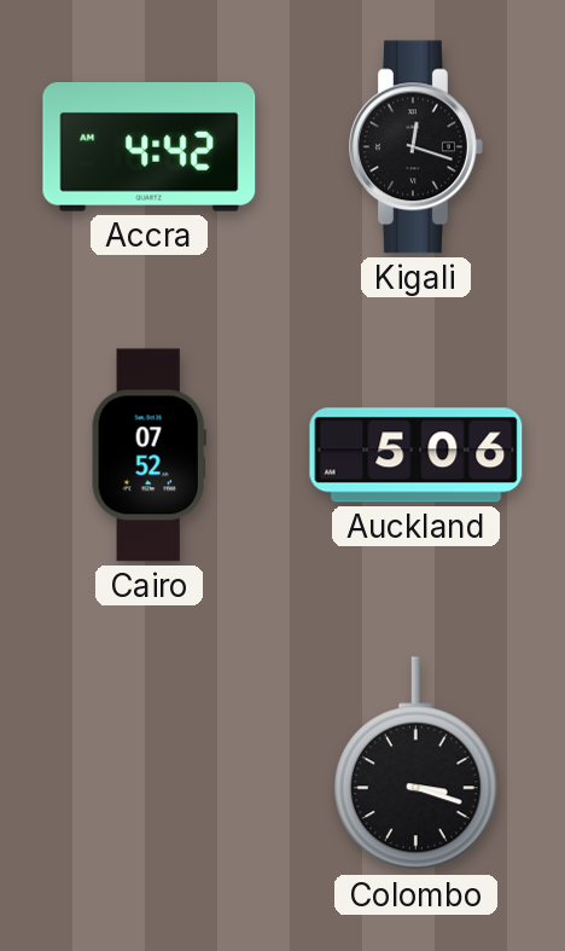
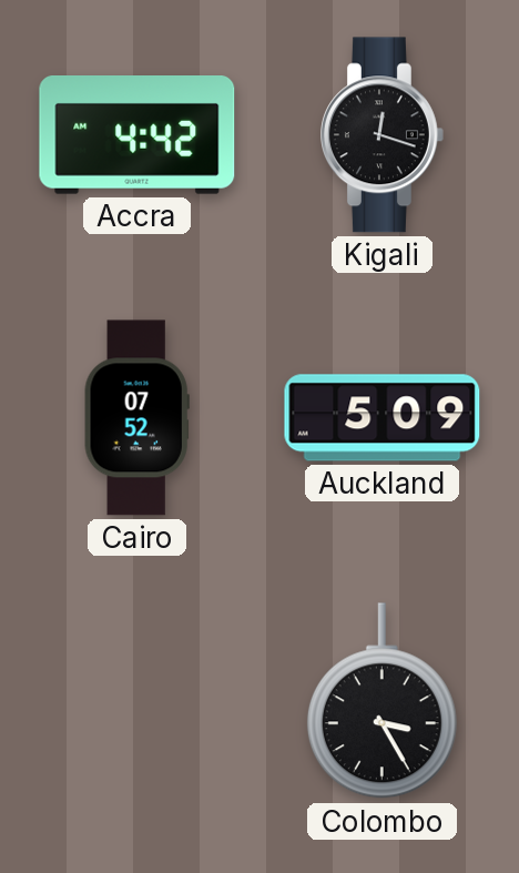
Auckland: 5:06 -> 5:09
Colombo: 3:18 -> 3:25
